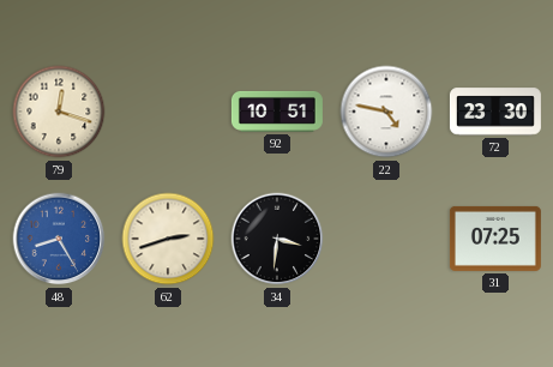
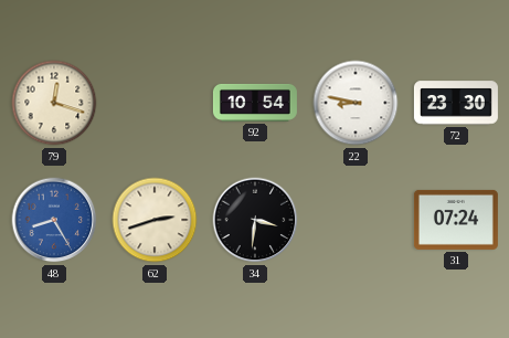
92: 10:51 -> 10:54
22: 4:47 -> 8:47
31: 07:25 -> 07:24
